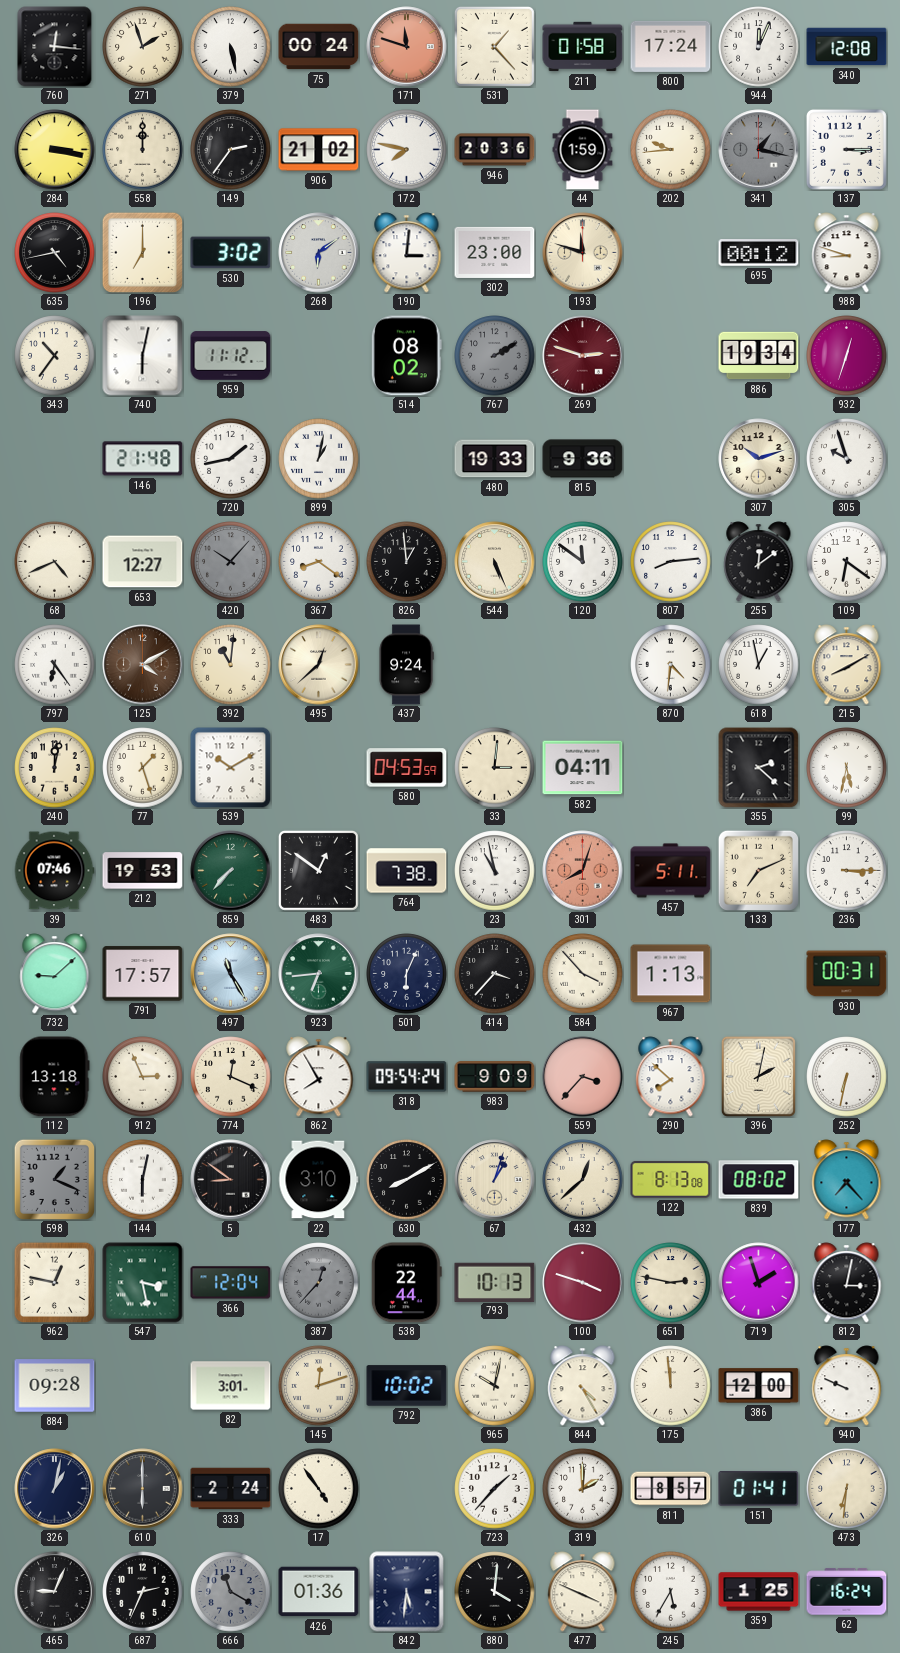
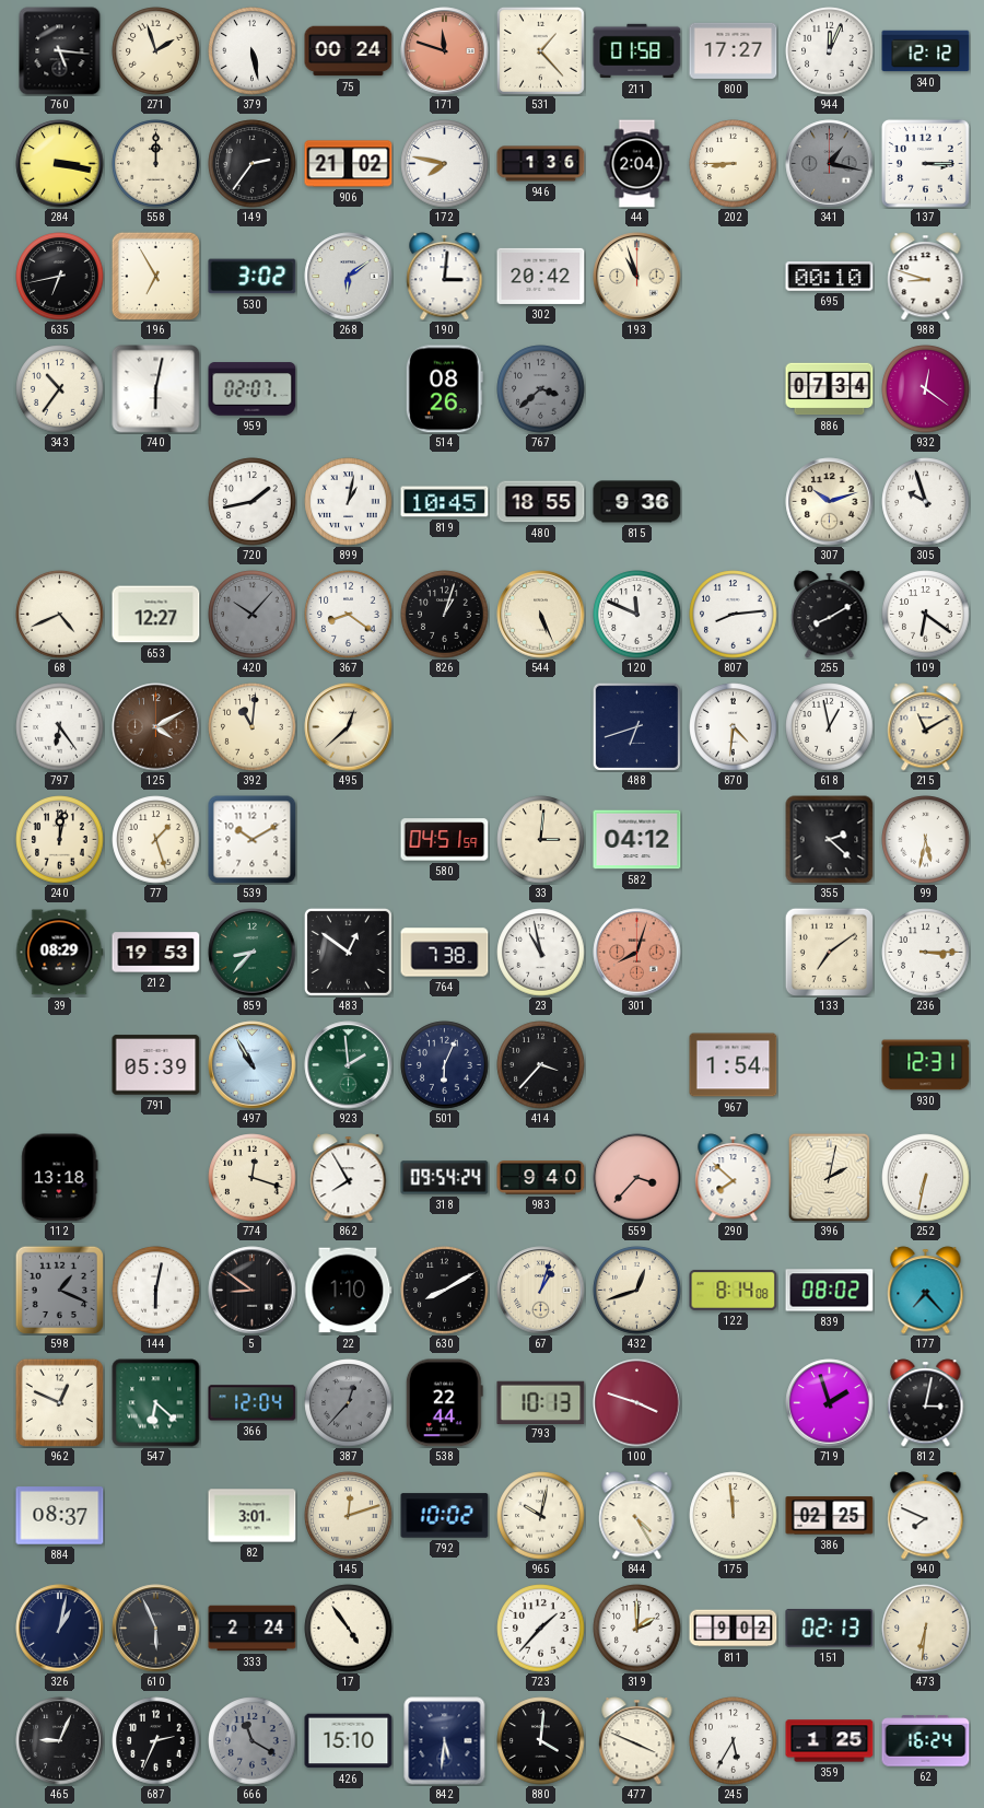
760: 12:16 -> 5:16
800: 17:24 -> 17:27
340: 12:08 -> 12:12
946: 20:36 -> 1:36
44: 1:59 -> 2:04
202: 9:44 -> 8:45
635: 4:43 -> 6:43
196: 7:00 -> 6:55
302: 23:00 -> 20:42
193: 11:48 -> 10:57
695: 00:12 -> 00:10
959: 11:12 -> 02:07
514: 08:02 -> 08:26
767: 2:10 -> 3:38
269: 2:48 -> none
886: 19:34 -> 07:34
932: 12:33 -> 12:21
146: 21:48 -> none
819: none -> 10:45
480: 19:33 -> 18:55
826: 12:59 -> 1:03
120: 11:51 -> 11:49
255: 12:09 -> 8:10
437: 9:24 -> none
488: none -> 6:42
215: 8:10 -> 11:10
580: 04:53 -> 04:51
582: 04:11 -> 04:12
39: 07:46 -> 08:29
859: 7:37 -> 8:37
457: 5:11 -> none
133: 7:11 -> 7:09
732: 9:08 -> none
791: 17:57 -> 05:39
497: 11:25 -> 10:55
923: 6:44 -> 1:59
584: 3:53 -> none
967: 1:13 -> 1:54
930: 00:31 -> 12:31
912: 2:56 -> none
774: 12:19 -> 12:18
983: 9:09 -> 9:40
22: 3:10 -> 1:10
432: 12:38 -> 12:42
122: 8:13 -> 8:14
962: 12:47 -> 12:49
547: 3:28 -> 6:22
651: 2:47 -> none
884: 09:28 -> 08:37
386: 12:00 -> 02:25
940: 9:49 -> 7:49
610: 6:00 -> 5:56
811: 8:57 -> 9:02
151: 01:41 -> 02:13
426: 01:36 -> 15:10
